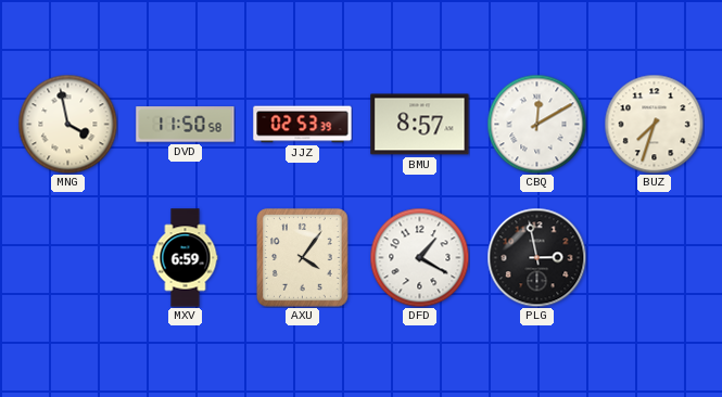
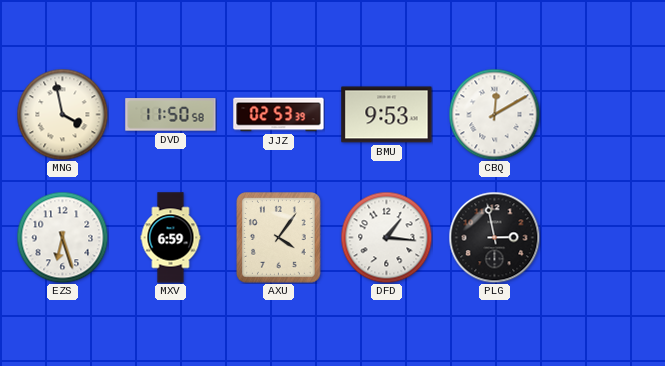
BMU: 8:57 -> 9:53
BUZ: 7:33 -> none
EZS: none -> 6:27
DFD: 1:20 -> 1:16
